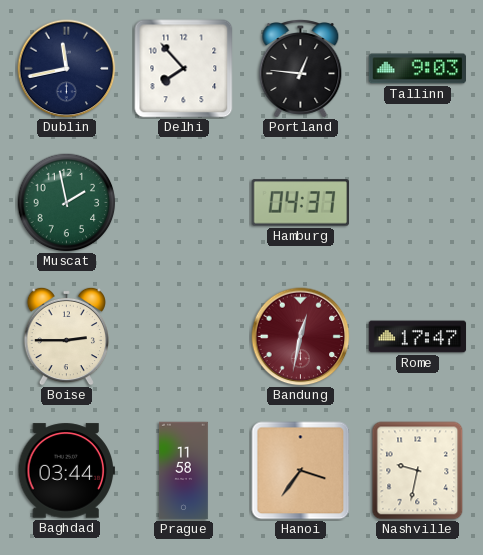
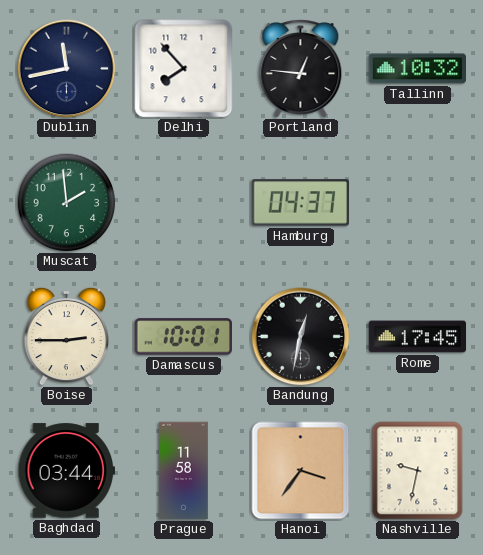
Tallinn: 9:03 -> 10:32
Muscat: 1:58 -> 1:59
Damascus: none -> 10:01
Bandung dial: burgundy -> black
Rome: 17:47 -> 17:45
